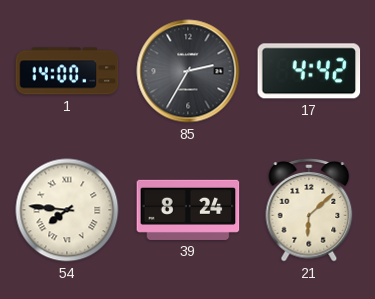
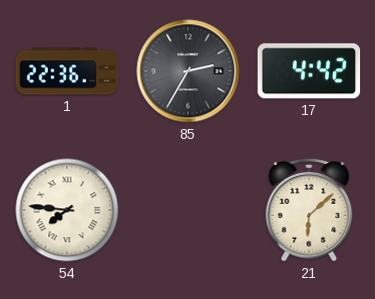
1: 14:00 -> 22:36
39: 8:24 -> none
